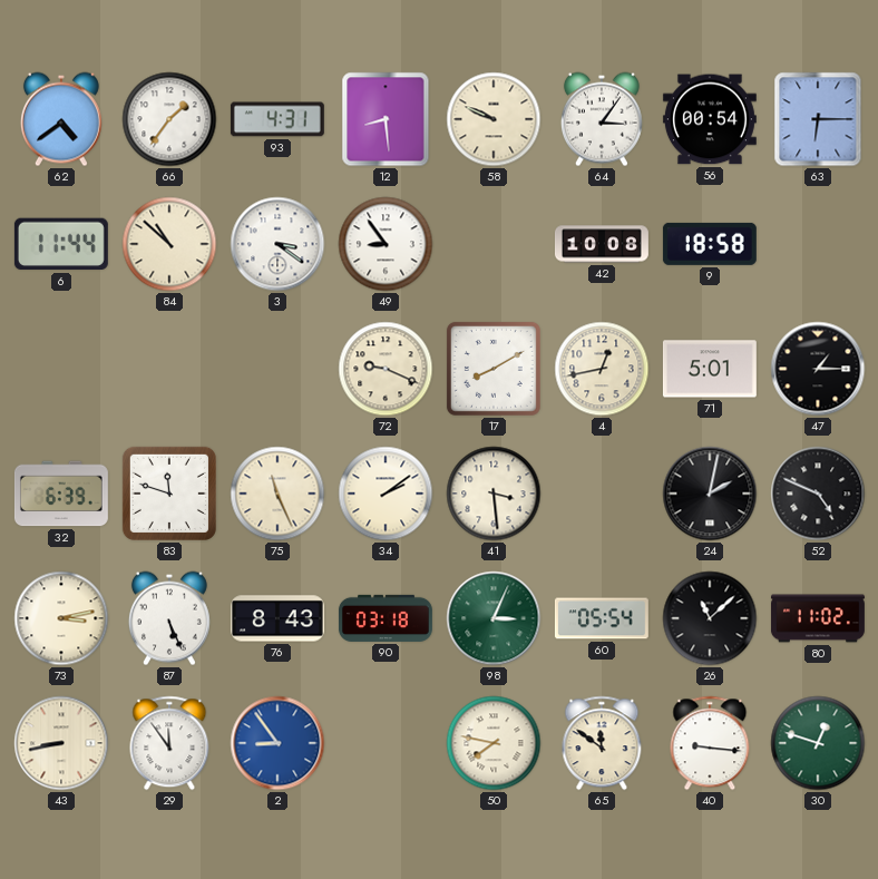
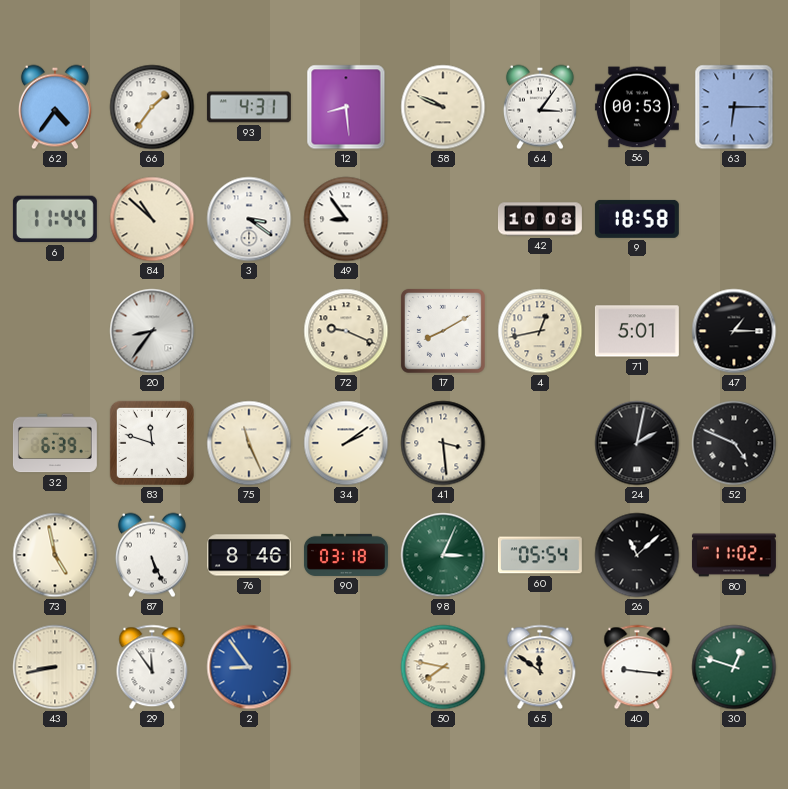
62: 4:39 -> 4:36
56: 00:54 -> 00:53
20: none -> 8:36
73: 3:13 -> 4:58
76: 8:43 -> 8:46
